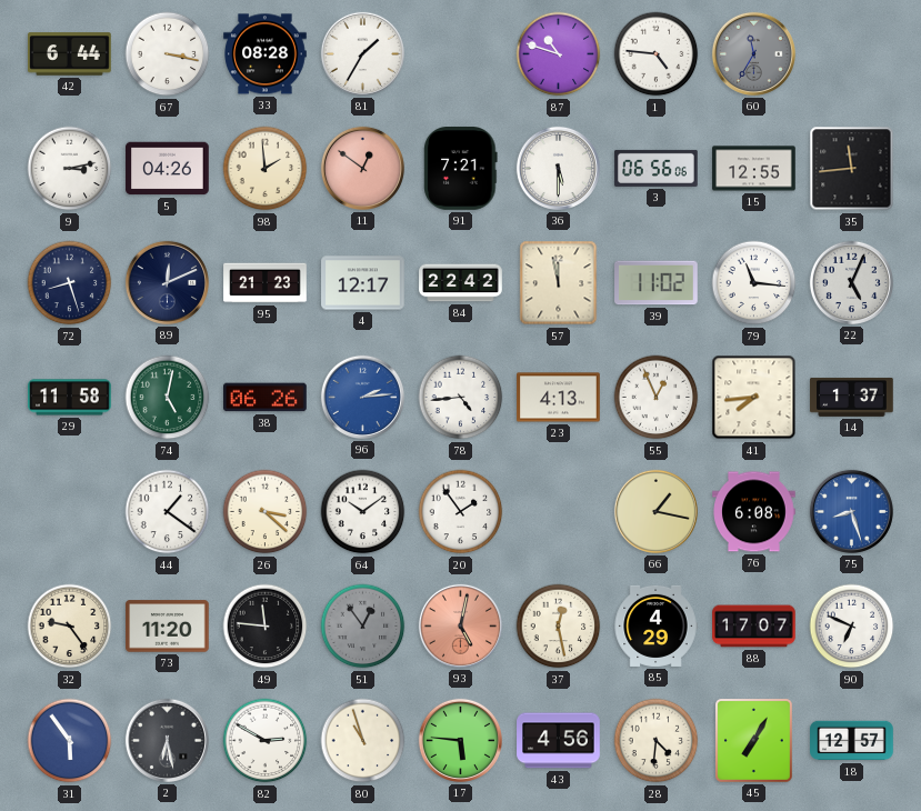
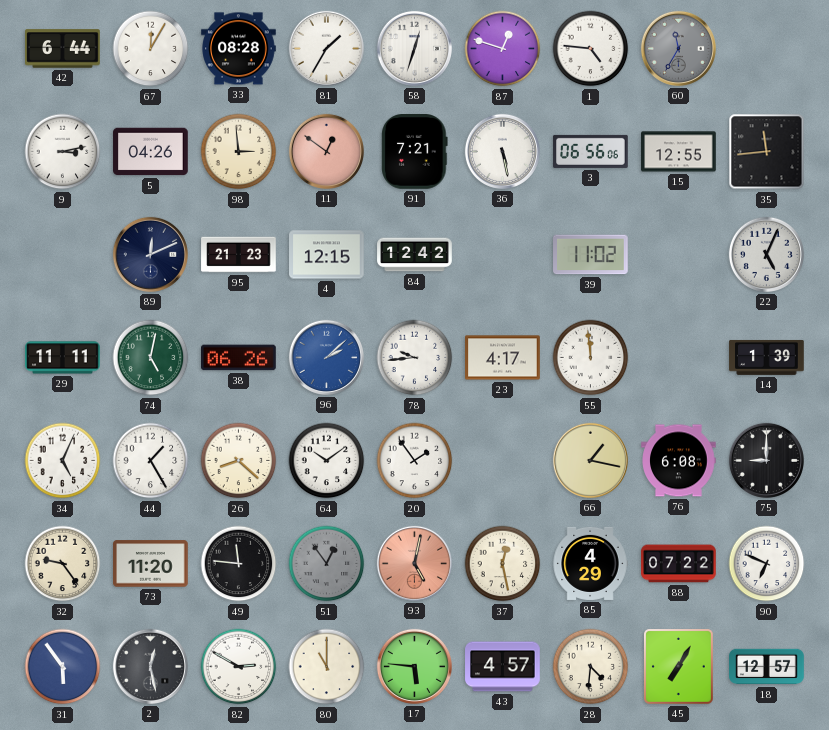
67: 3:17 -> 12:05
58: none -> 12:33
87: 10:48 -> 12:48
98: 1:59 -> 2:59
36: 5:30 -> 5:28
72: 8:27 -> none
4: 12:17 -> 12:15
84: 22:42 -> 12:42
57: 11:58 -> none
79: 11:16 -> none
29: 11:58 -> 11:11
96: 2:14 -> 2:08
78: 4:44 -> 9:44
23: 4:13 -> 4:17
55: 12:56 -> 11:59
41: 7:44 -> none
14: 1:37 -> 1:39
34: none -> 5:04
44: 1:21 -> 1:25
26: 3:22 -> 8:22
75: 8:27 -> 9:00
75 dial: blue -> black
88: 17:07 -> 07:22
2: 6:28 -> 12:28
80: 10:57 -> 11:00
43: 4:56 -> 4:57
